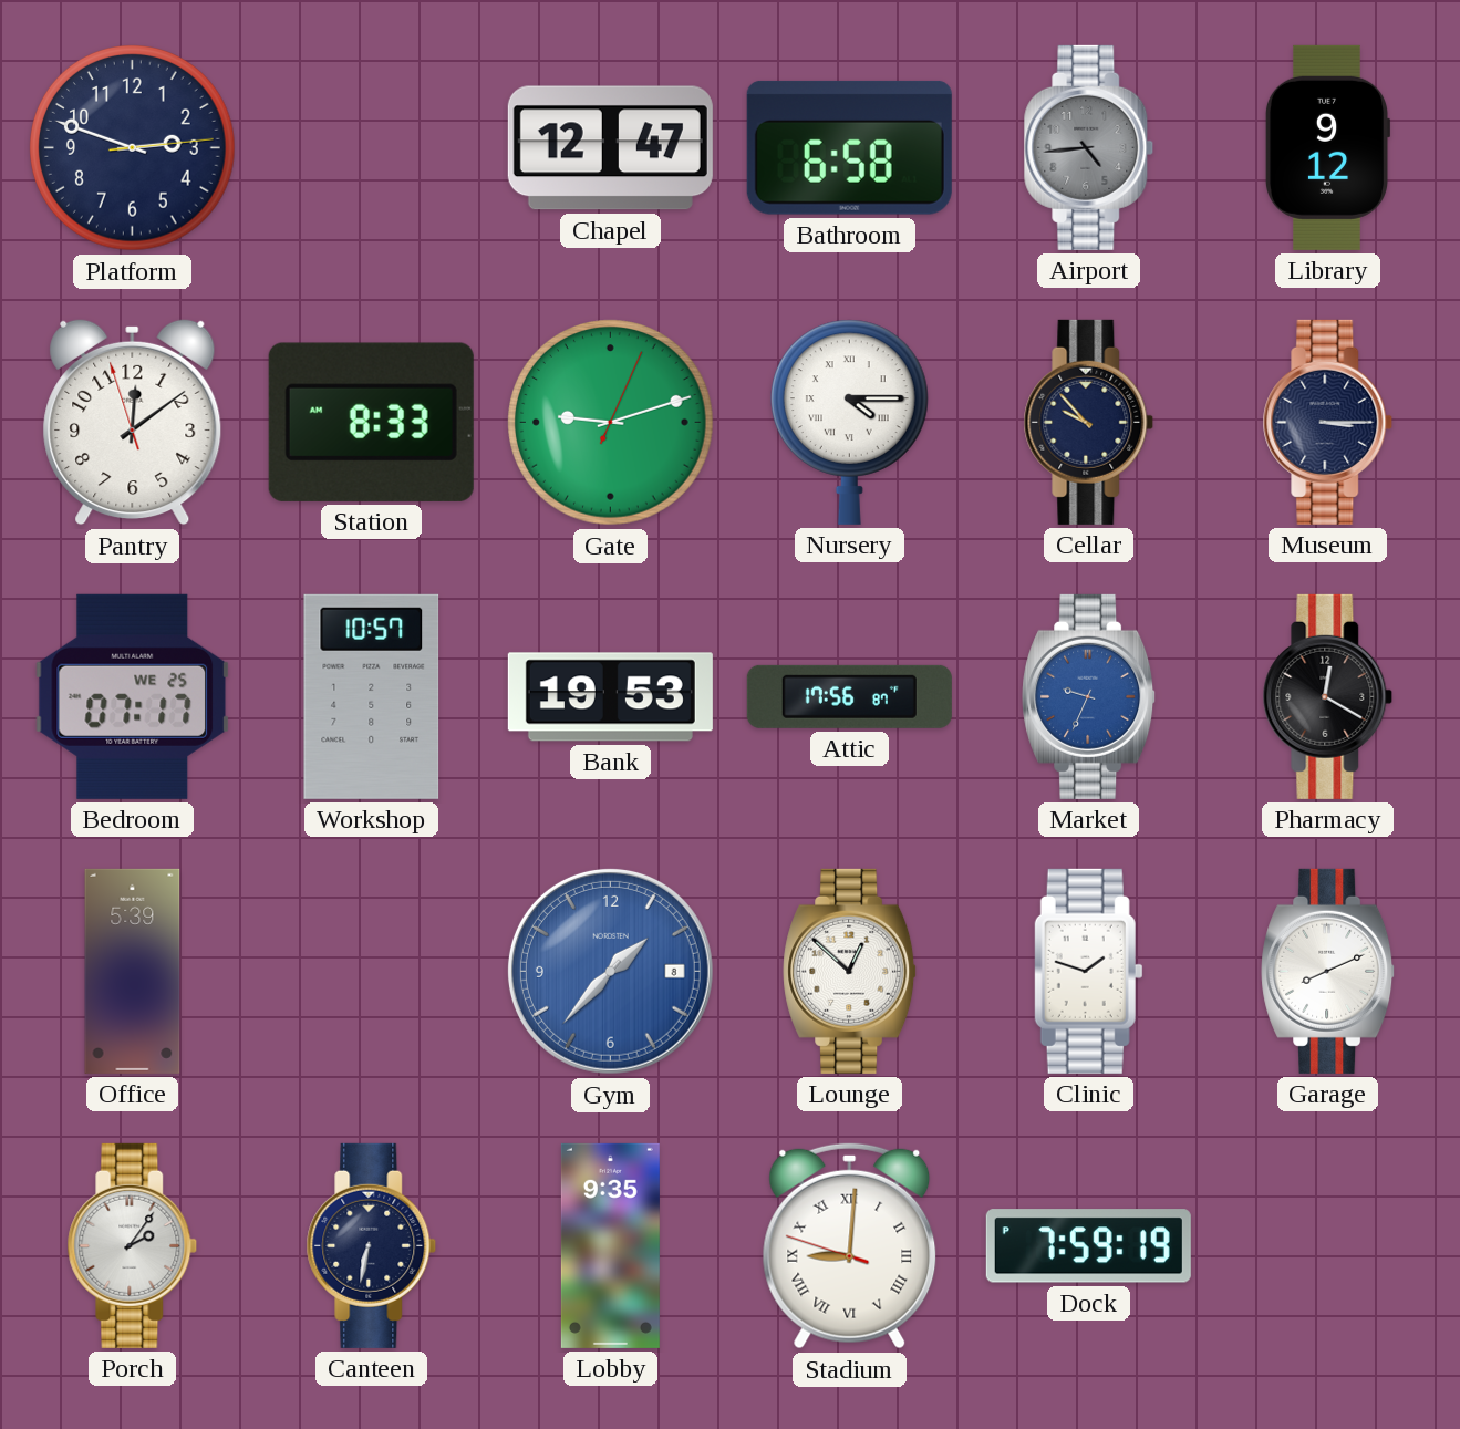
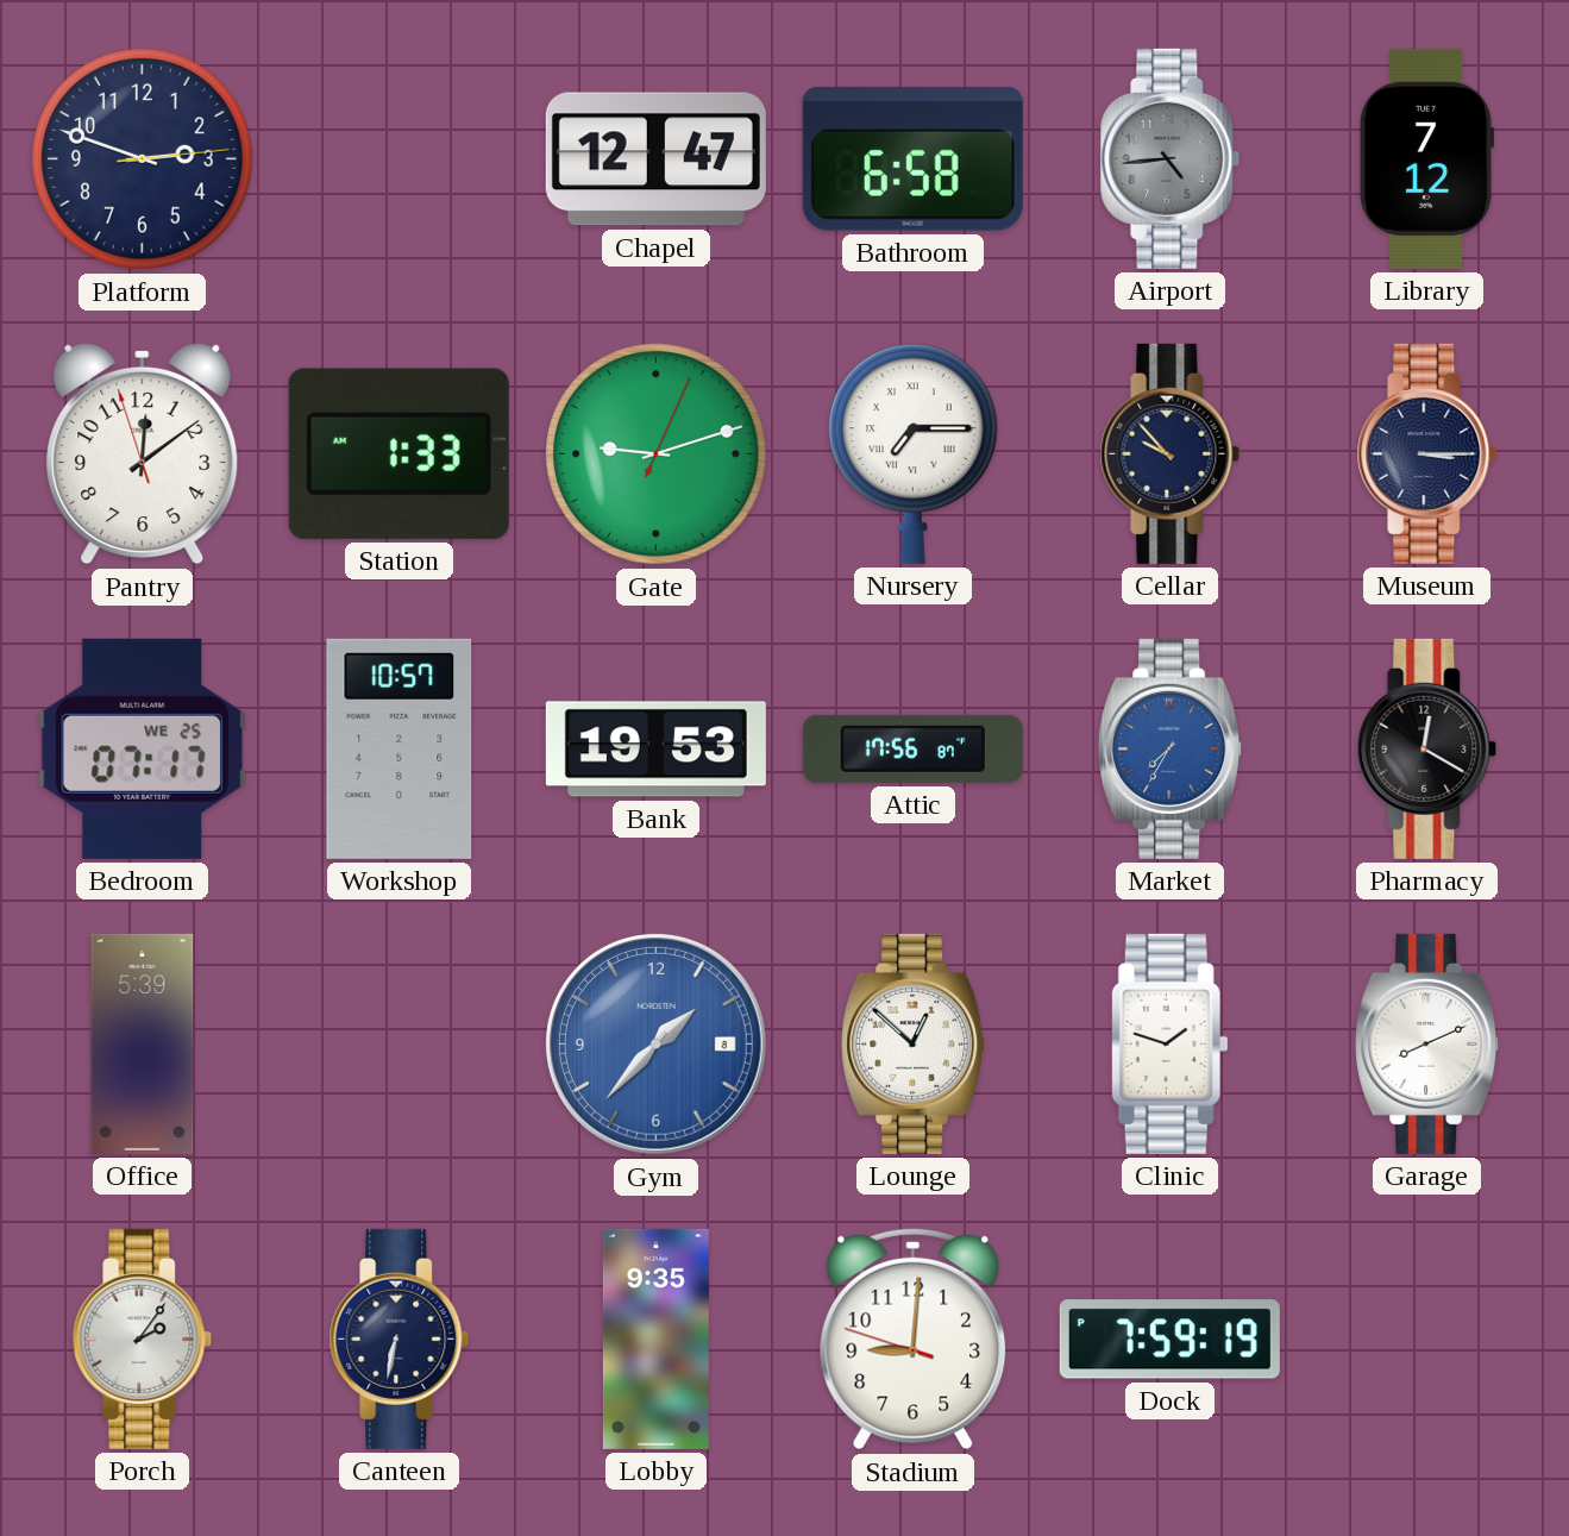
Library: 9:12 -> 7:12
Station: 8:33 -> 1:33
Nursery: 4:15 -> 7:15
Market: 9:34 -> 7:35
Stadium numerals: Roman -> Arabic
